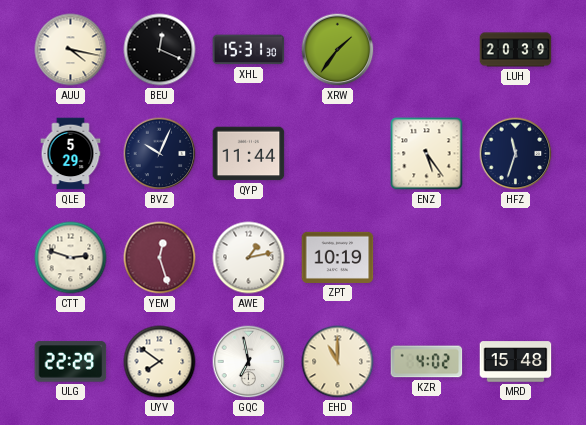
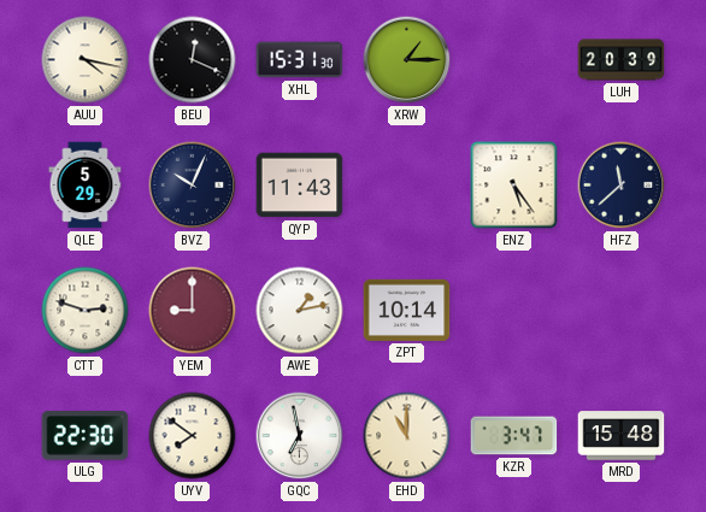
XRW: 1:36 -> 1:15
QYP: 11:44 -> 11:43
HFZ: 11:33 -> 11:38
YEM: 12:27 -> 9:00
ZPT: 10:19 -> 10:14
ULG: 22:29 -> 22:30
KZR: 4:02 -> 3:47
